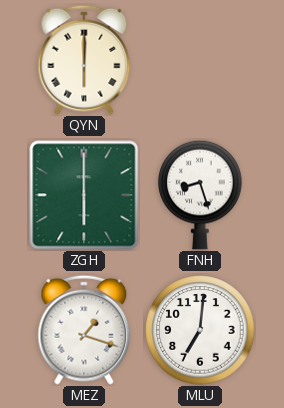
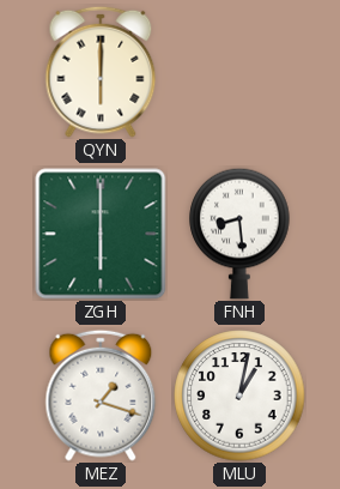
FNH: 8:27 -> 8:29
MLU: 7:01 -> 1:02
